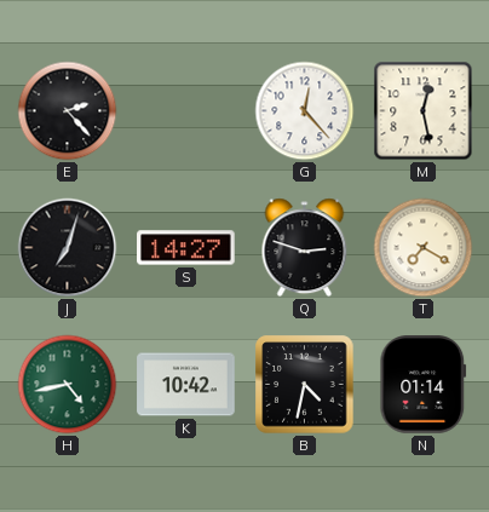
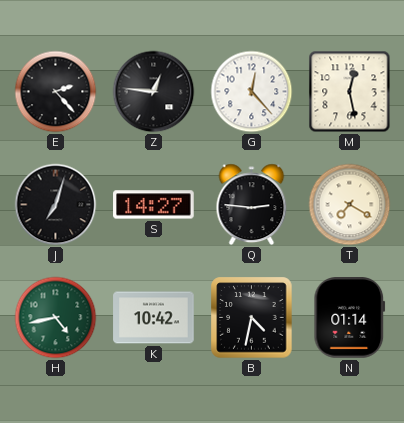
Z: none -> 12:46
Q: 2:48 -> 2:46
